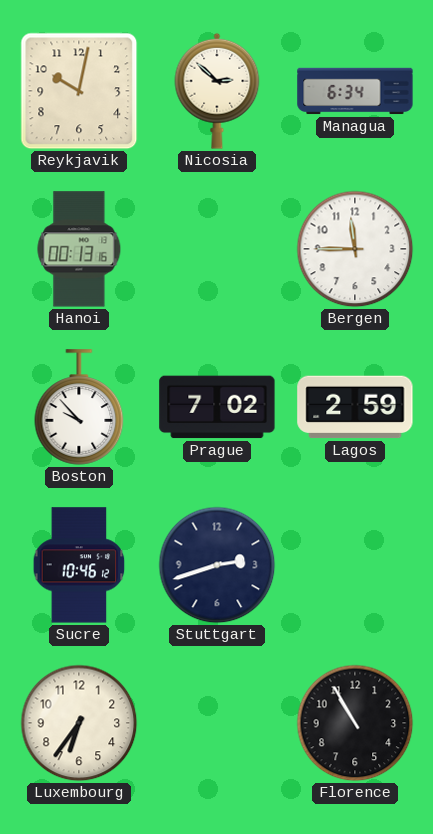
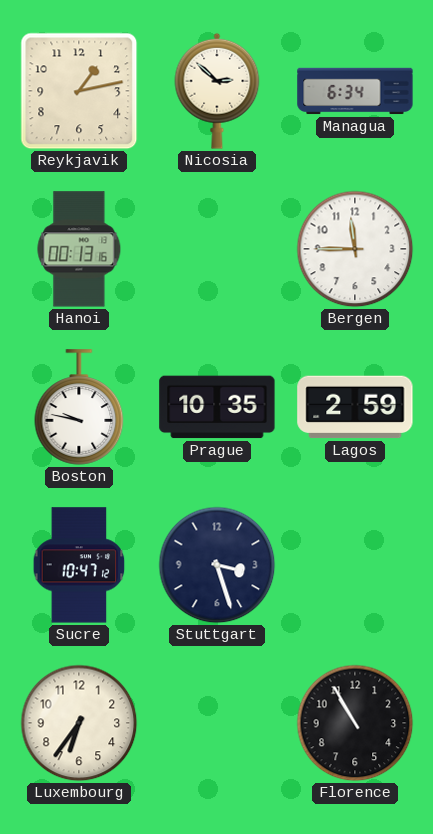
Reykjavik: 10:02 -> 1:13
Boston: 9:53 -> 9:47
Prague: 7:02 -> 10:35
Sucre: 10:46 -> 10:47
Stuttgart: 2:42 -> 3:27
